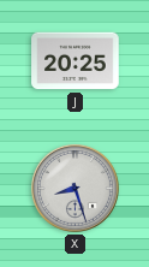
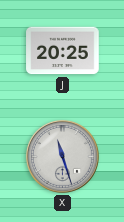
X: 8:27 -> 11:27
